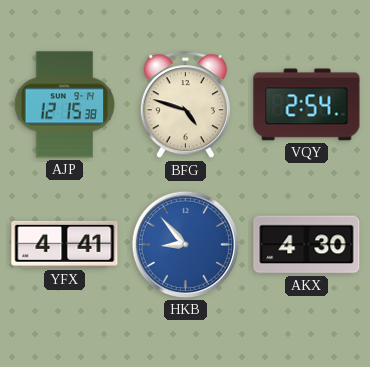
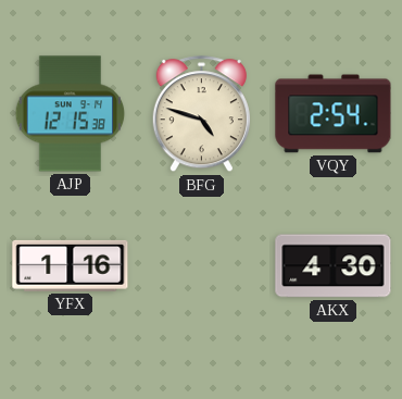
YFX: 4:41 -> 1:16
HKB: 8:53 -> none
